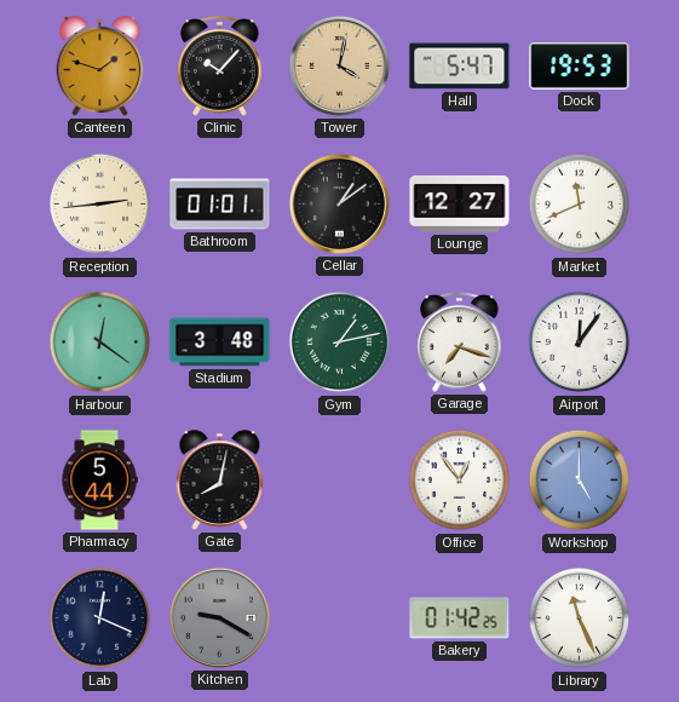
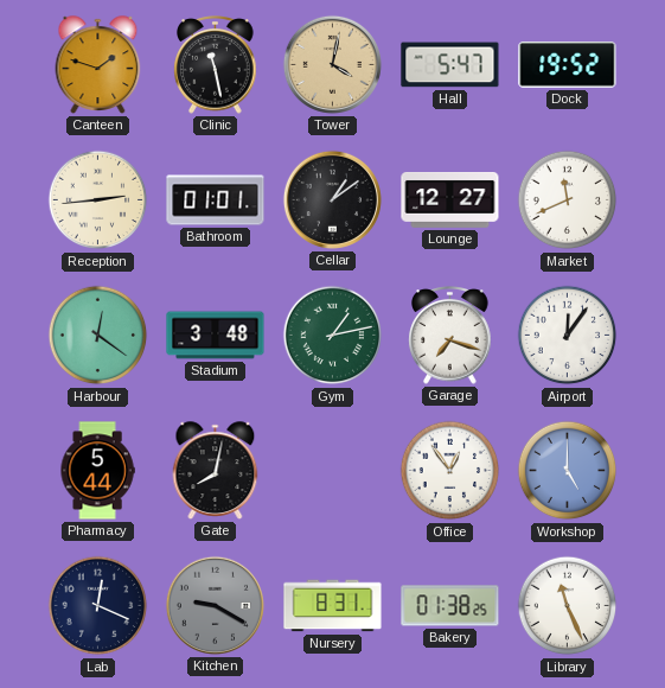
Clinic: 10:07 -> 11:28
Dock: 19:53 -> 19:52
Nursery: none -> 8:31
Bakery: 01:42 -> 01:38
